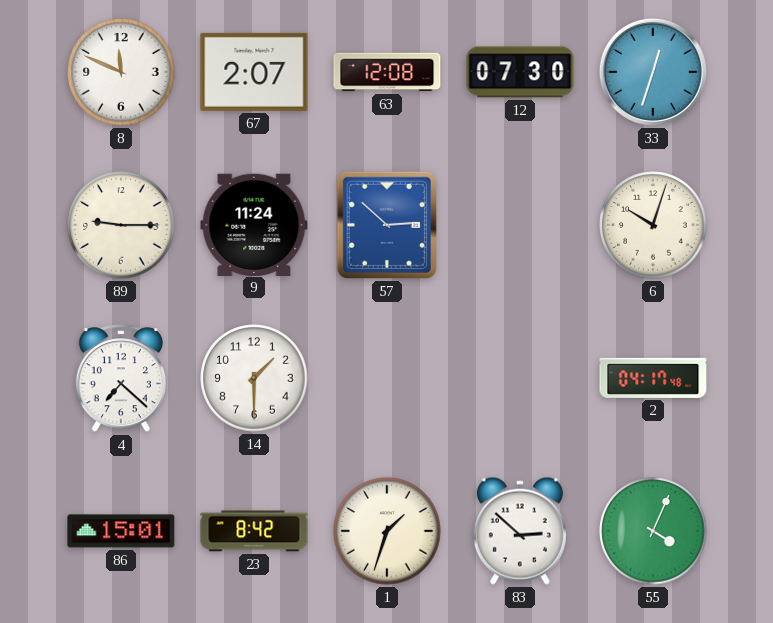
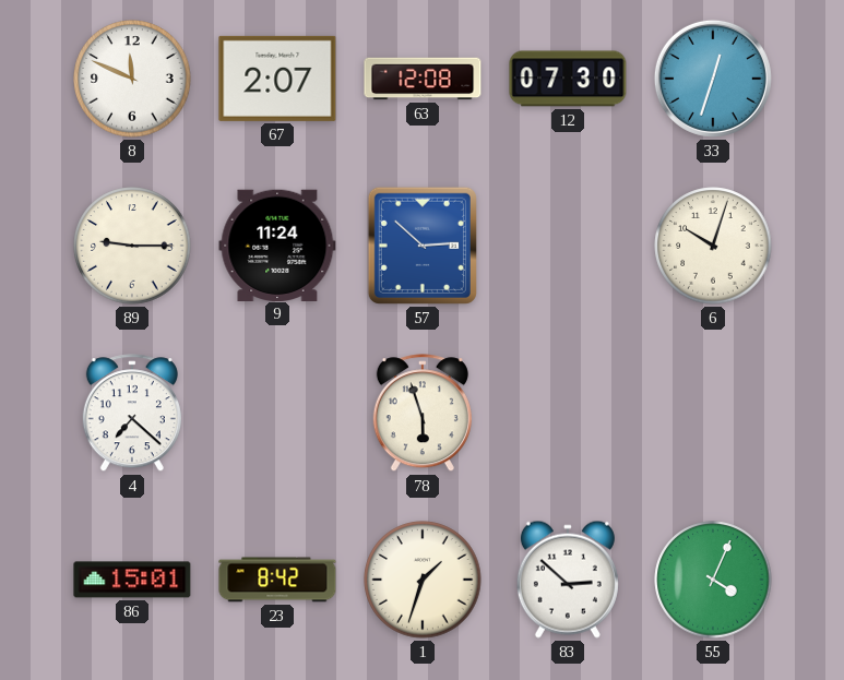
14: 1:30 -> none
78: none -> 5:57
2: 04:17 -> none
